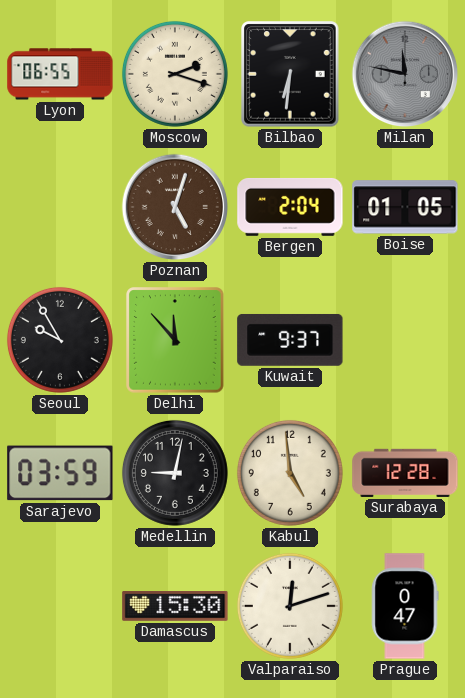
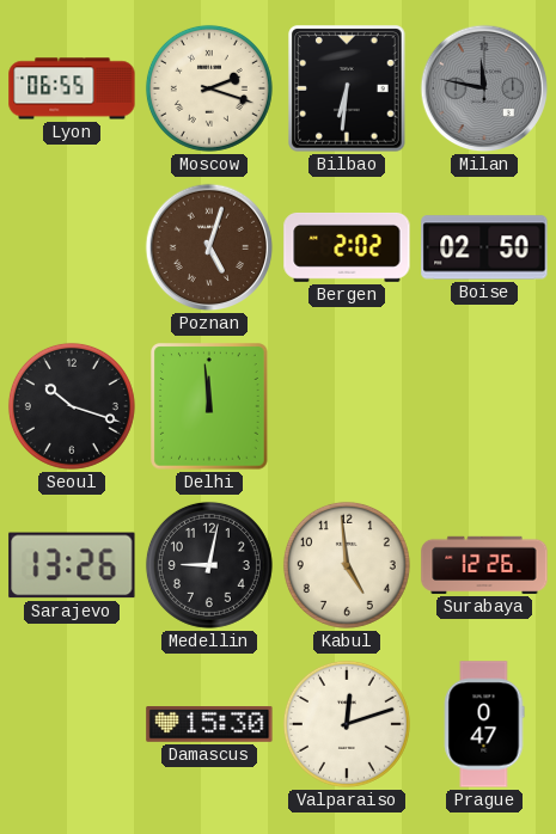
Bergen: 2:04 -> 2:02
Boise: 01:05 -> 02:50
Seoul: 9:55 -> 10:18
Delhi: 11:53 -> 11:59
Kuwait: 9:37 -> none
Sarajevo: 03:59 -> 13:26
Surabaya: 12:28 -> 12:26
